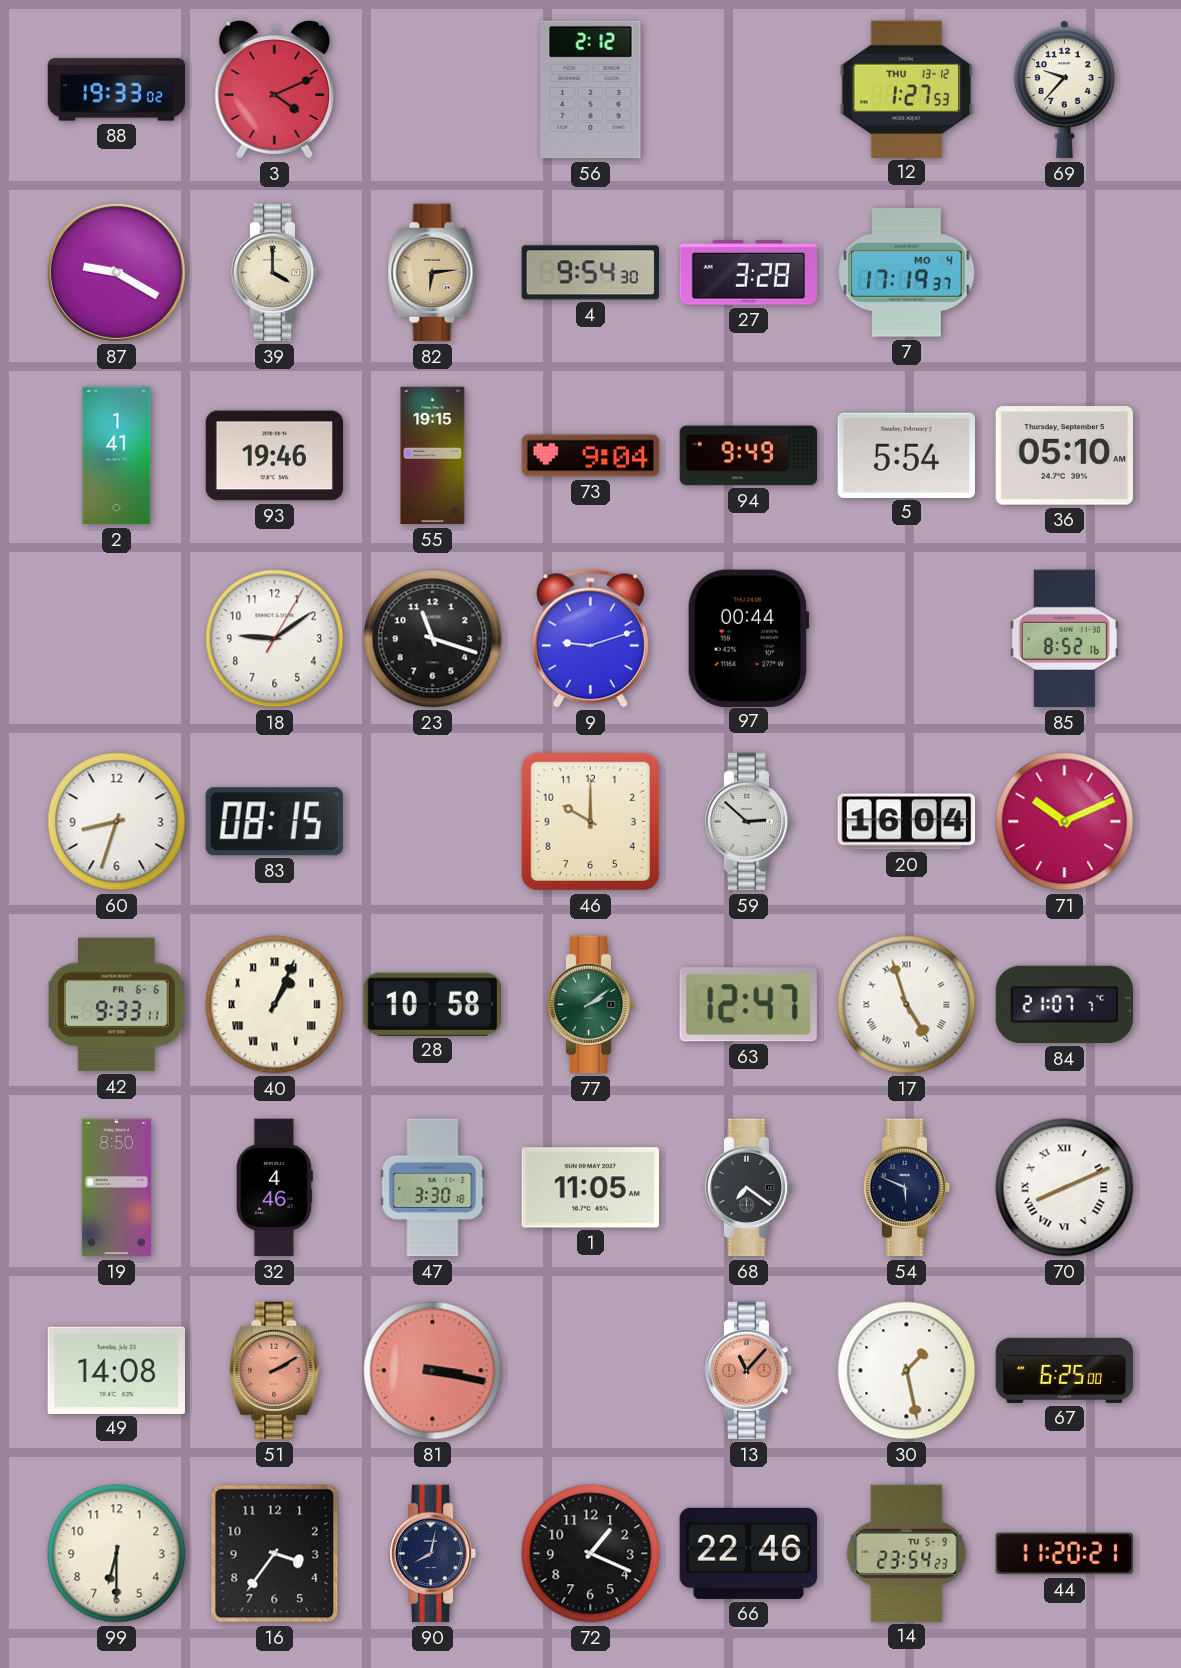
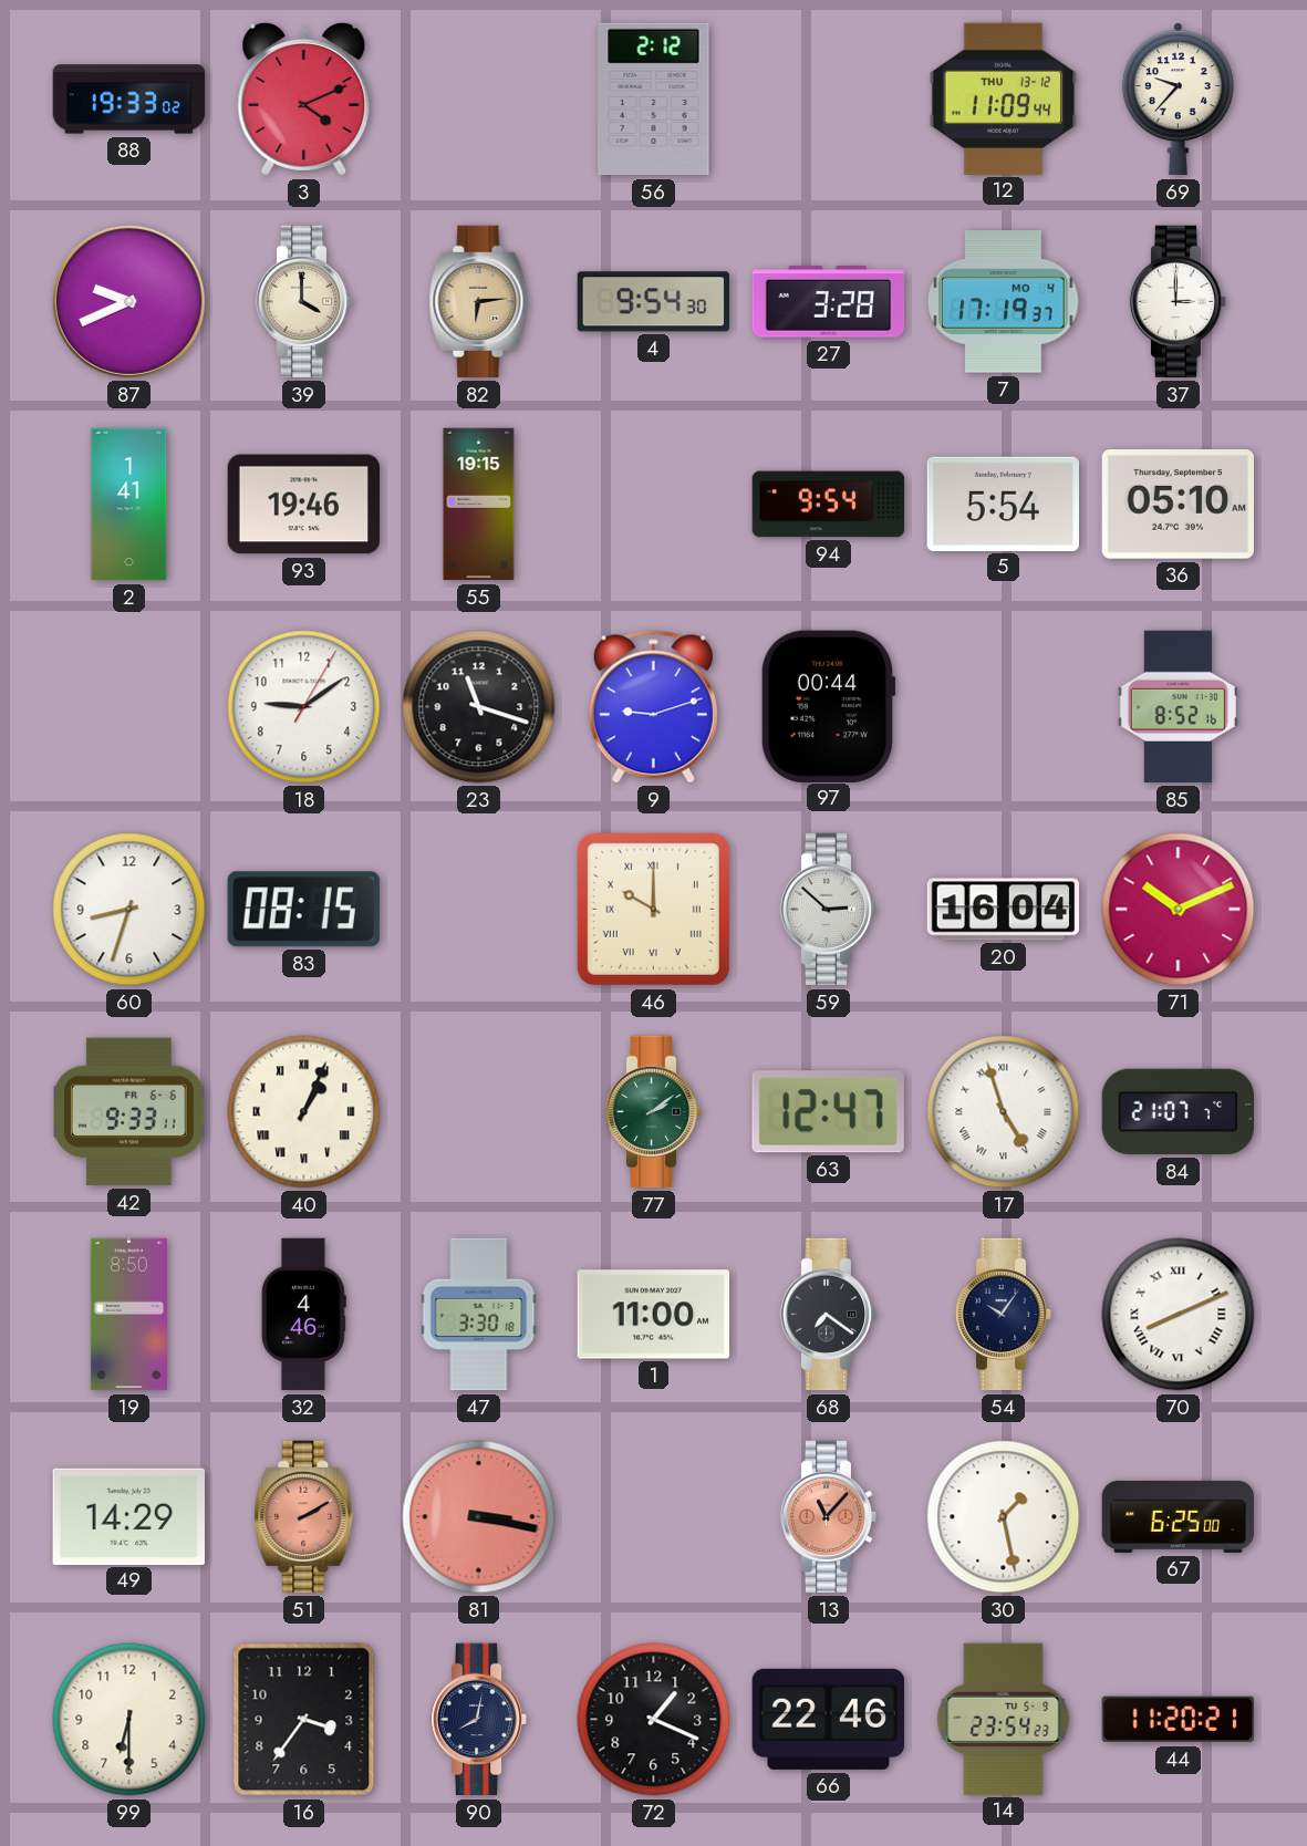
12: 1:27 -> 11:09
87: 9:20 -> 9:41
37: none -> 3:00
73: 9:04 -> none
94: 9:49 -> 9:54
46 numerals: Arabic -> Roman
28: 10:58 -> none
1: 11:05 -> 11:00
54: 5:49 -> 10:06
49: 14:08 -> 14:29
